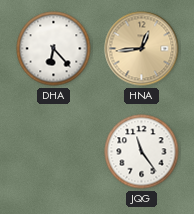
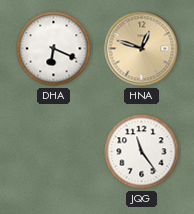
DHA: 6:23 -> 6:19
HNA: 12:44 -> 12:48
